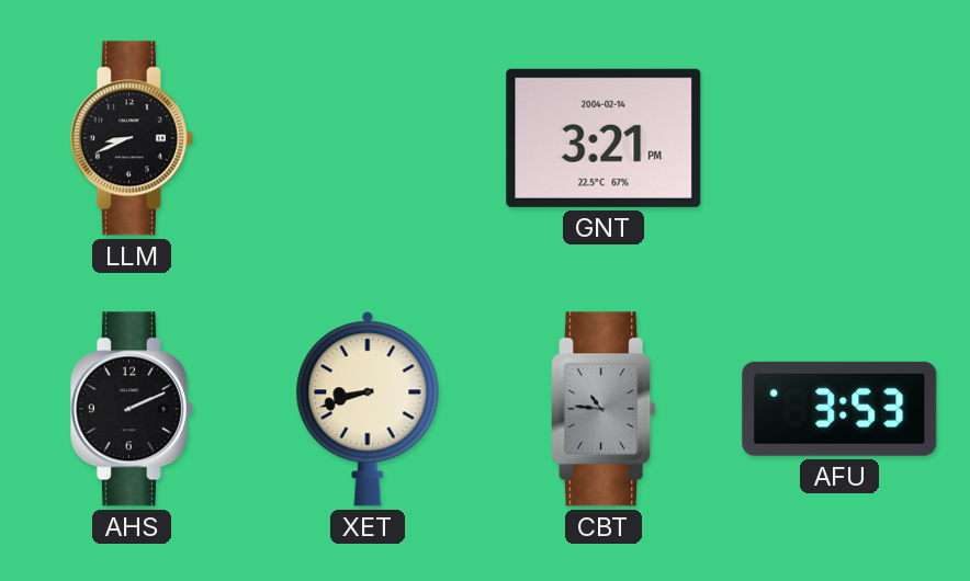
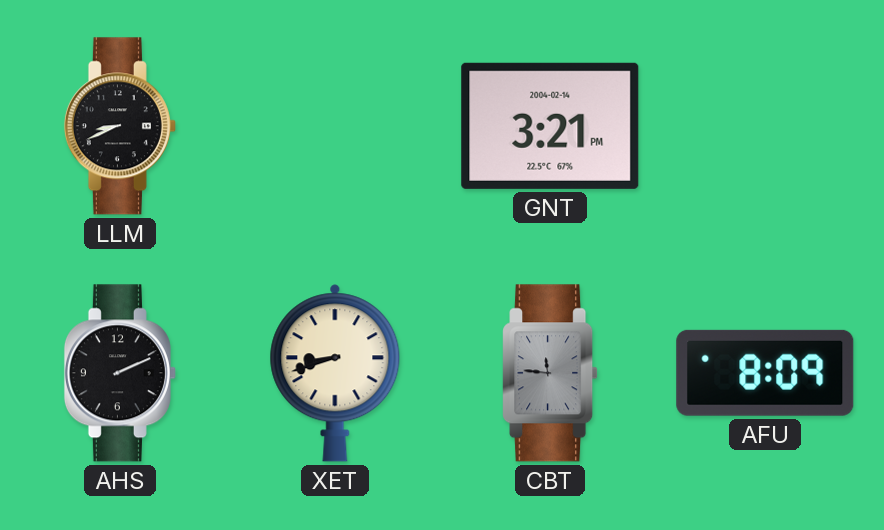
CBT: 10:46 -> 11:46
AFU: 3:53 -> 8:09
